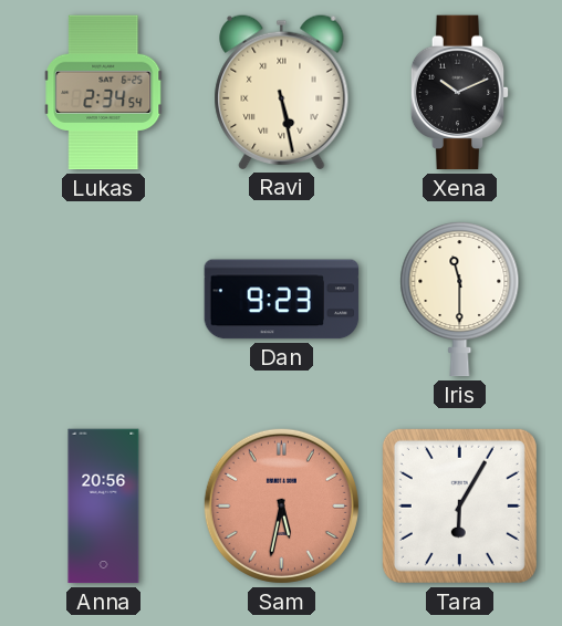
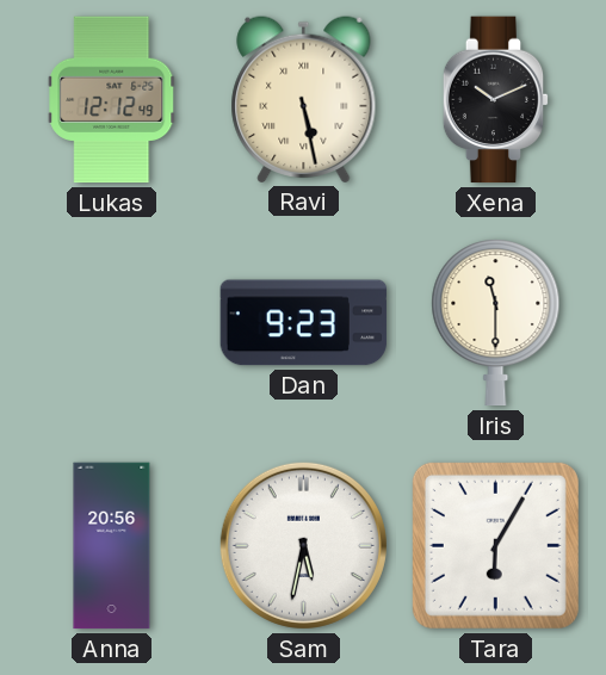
Lukas: 2:34 -> 12:12
Sam dial: salmon -> white
